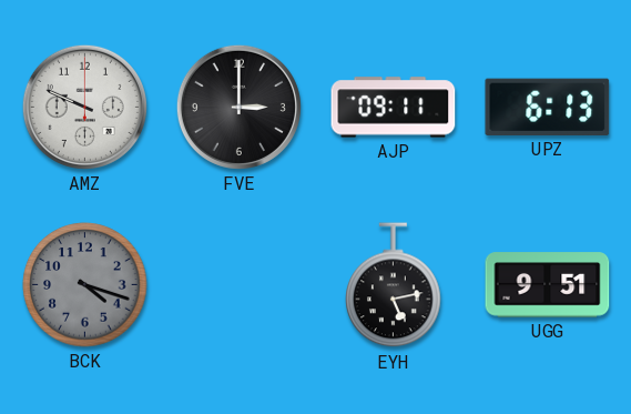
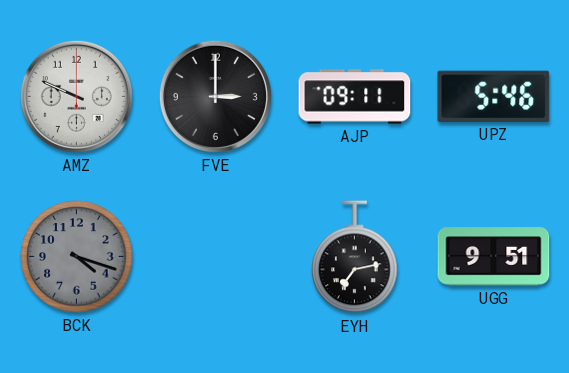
UPZ: 6:13 -> 5:46
EYH: 5:13 -> 7:13
